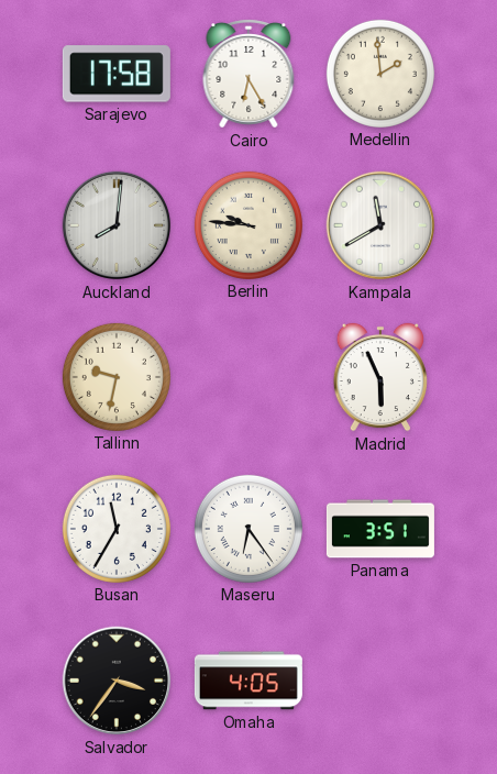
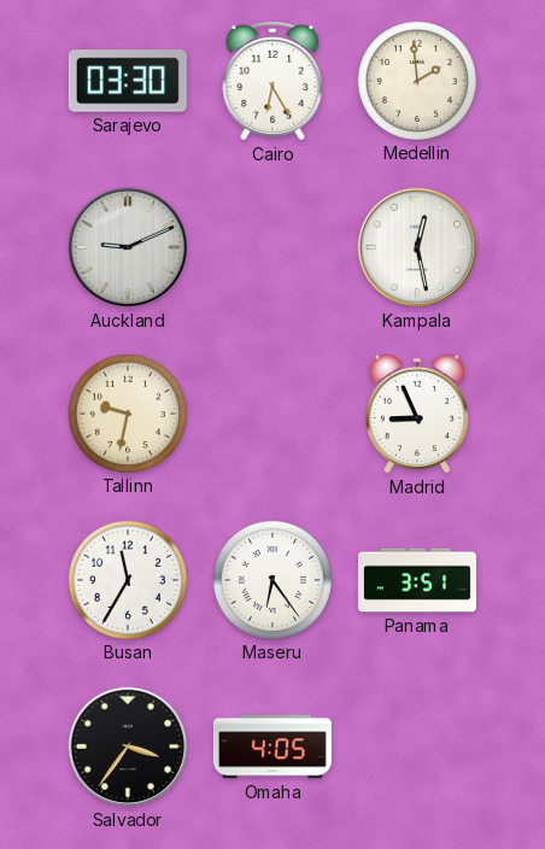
Sarajevo: 17:58 -> 03:30
Auckland: 8:01 -> 9:11
Berlin: 9:46 -> none
Kampala: 11:40 -> 12:28
Madrid: 5:56 -> 8:56
